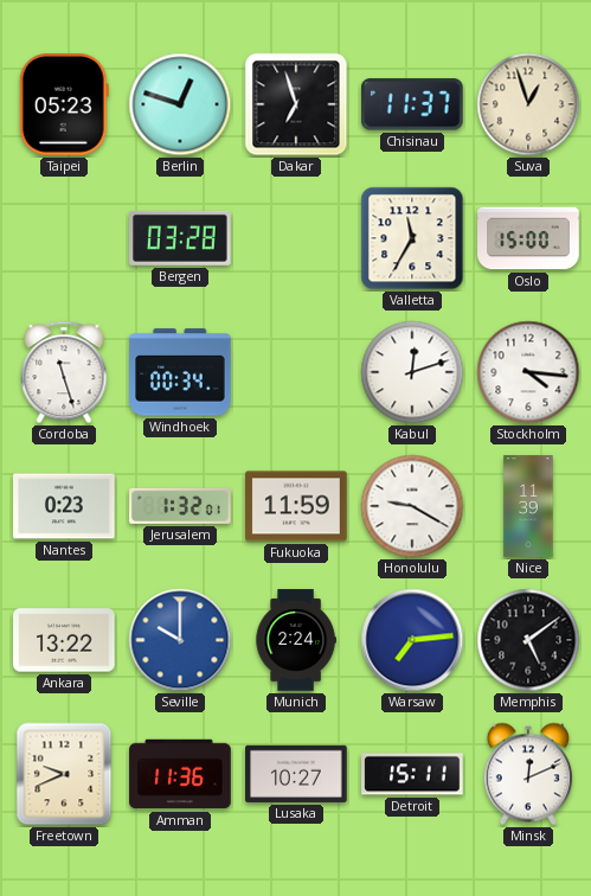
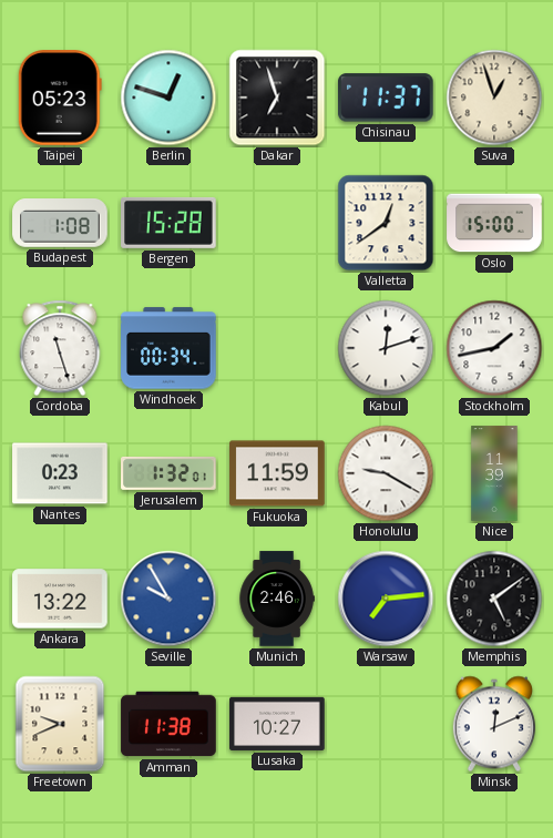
Budapest: none -> 1:08
Bergen: 03:28 -> 15:28
Valletta: 11:35 -> 12:39
Stockholm: 4:16 -> 1:43
Seville: 10:00 -> 9:55
Munich: 2:24 -> 2:46
Amman: 11:36 -> 11:38
Detroit: 15:11 -> none
